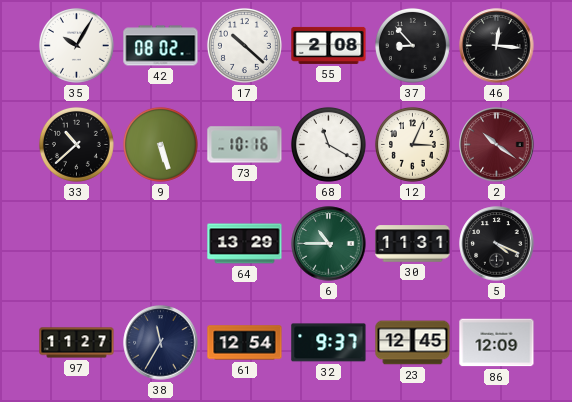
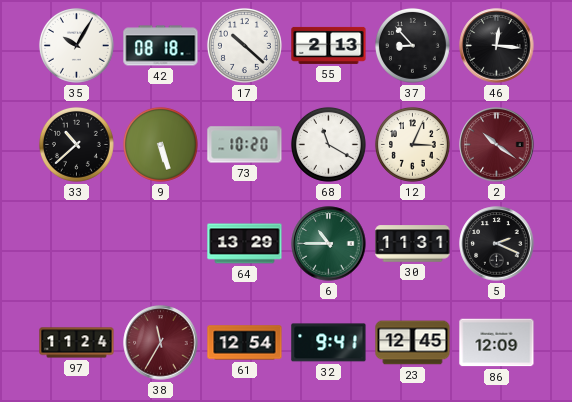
42: 08:02 -> 08:18
55: 2:08 -> 2:13
73: 10:16 -> 10:20
5: 4:19 -> 2:19
97: 11:27 -> 11:24
38 dial: navy -> burgundy
32: 9:37 -> 9:41
